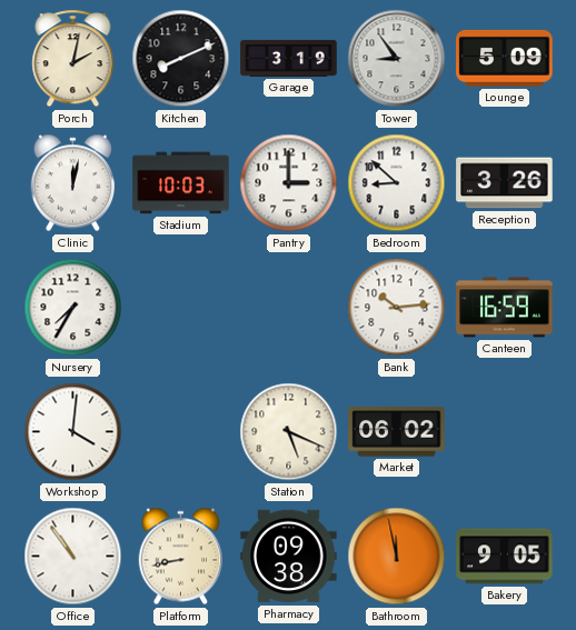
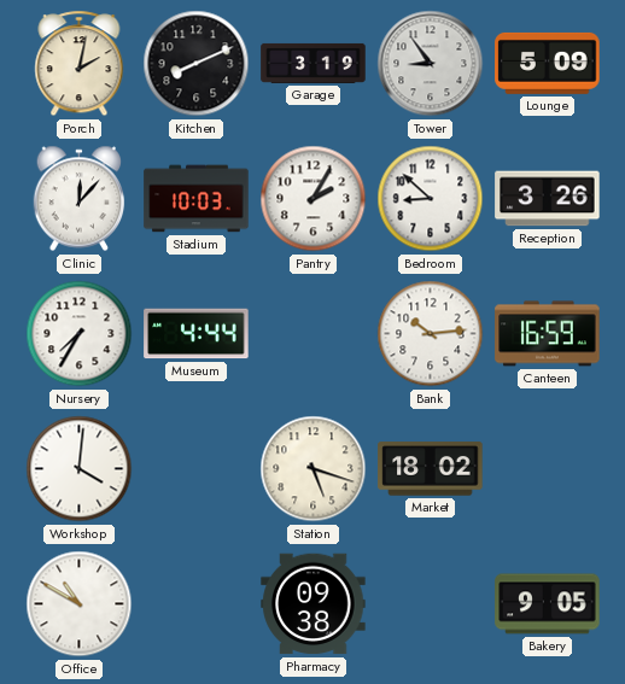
Clinic: 12:02 -> 12:07
Pantry: 3:00 -> 2:05
Museum: none -> 4:44
Station: 5:19 -> 5:18
Market: 06:02 -> 18:02
Office: 10:54 -> 10:50
Platform: 8:43 -> none
Bathroom: 11:58 -> none
